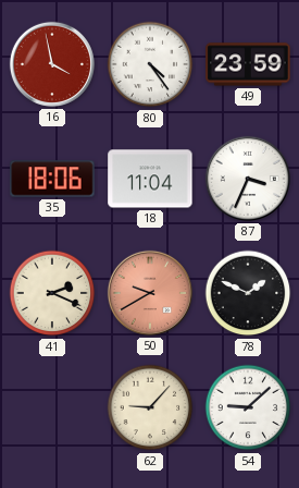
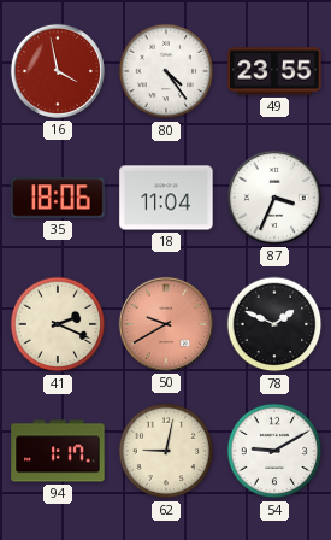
49: 23:59 -> 23:55
94: none -> 1:17
62: 9:07 -> 9:02
54: 9:08 -> 9:10
